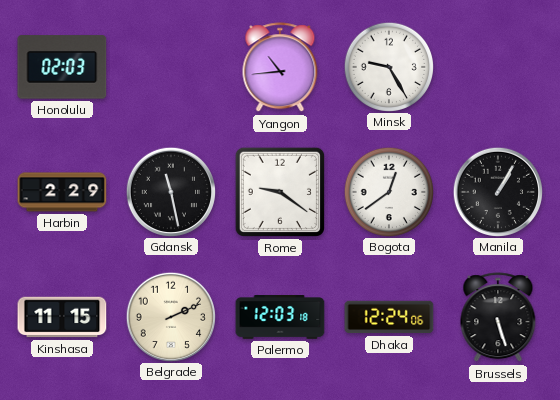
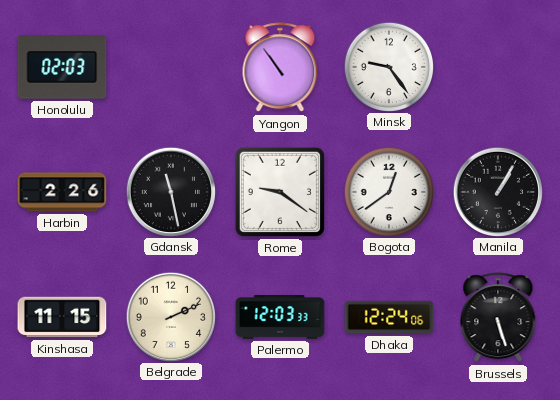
Yangon: 10:44 -> 10:54
Minsk: 9:25 -> 9:24
Harbin: 2:29 -> 2:26
Palermo: 12:03:18 -> 12:03:33
